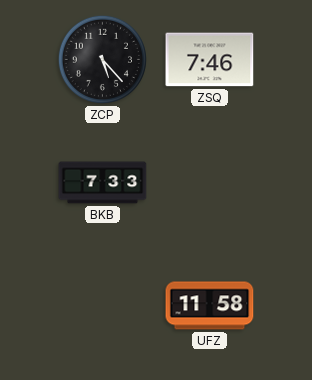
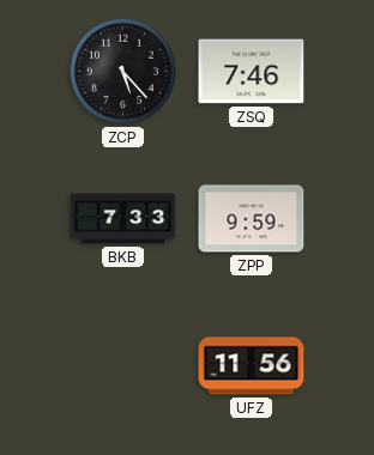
ZPP: none -> 9:59
UFZ: 11:58 -> 11:56
